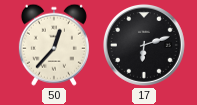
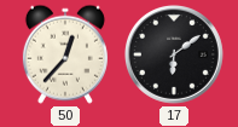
17: 6:12 -> 6:09
